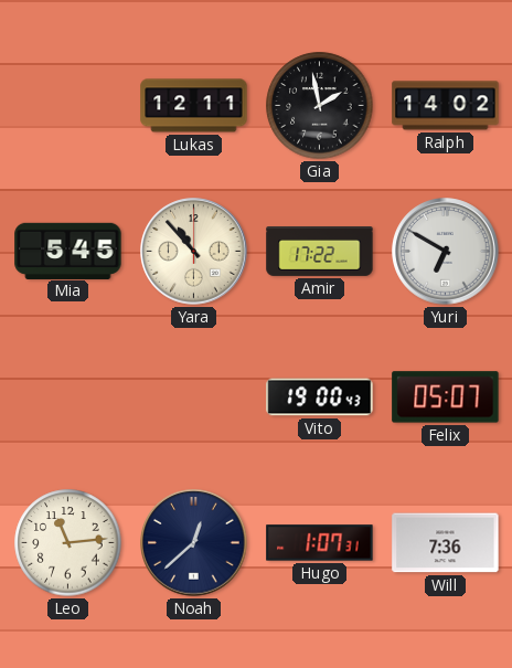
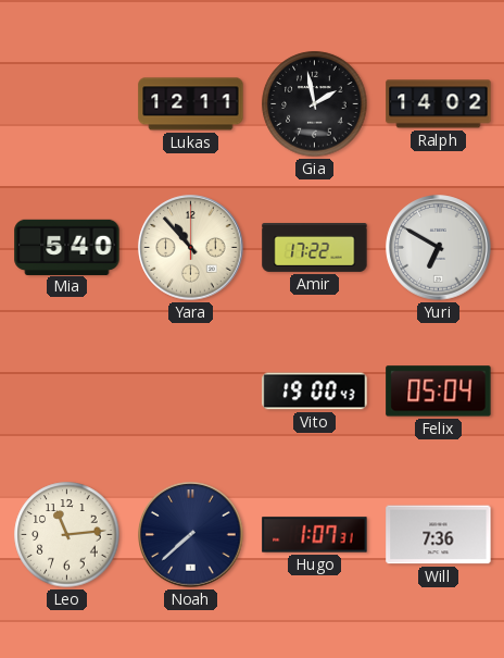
Mia: 5:45 -> 5:40
Felix: 05:07 -> 05:04
Noah: 12:38 -> 7:38
